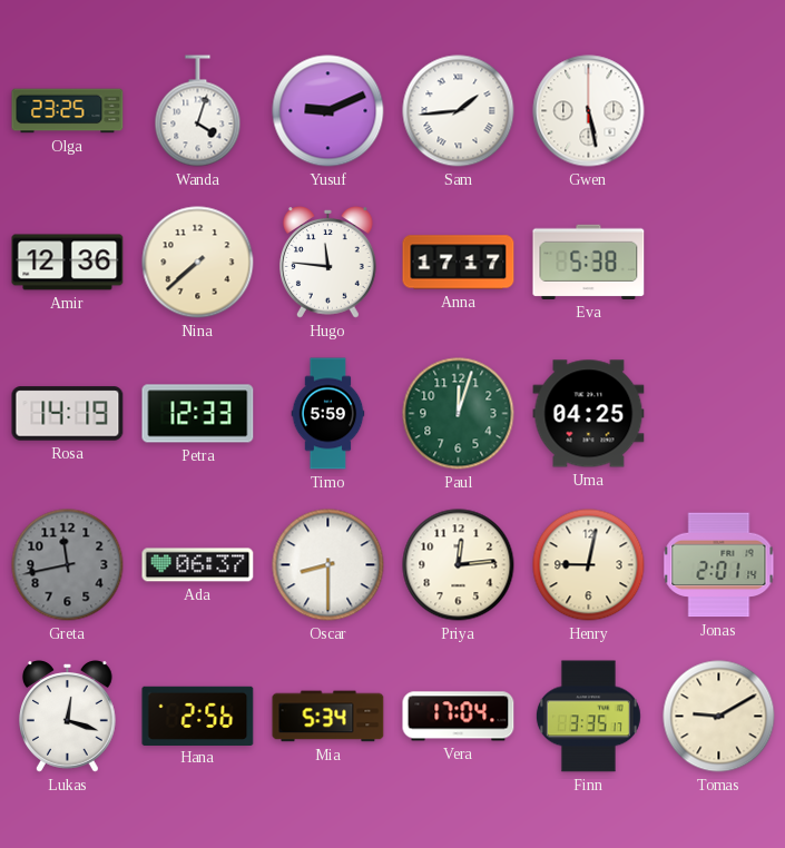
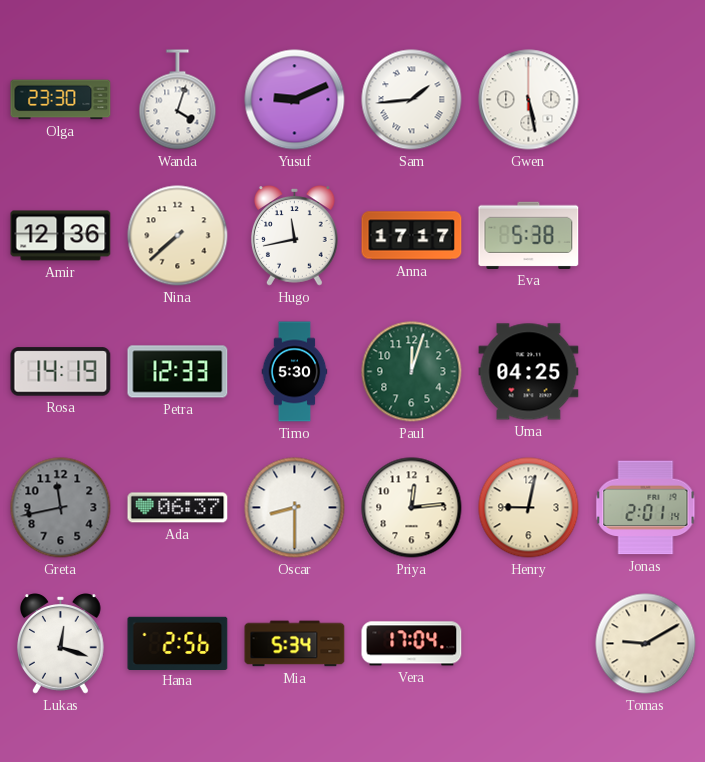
Olga: 23:25 -> 23:30
Hugo: 11:46 -> 11:43
Timo: 5:59 -> 5:30
Finn: 3:35 -> none
